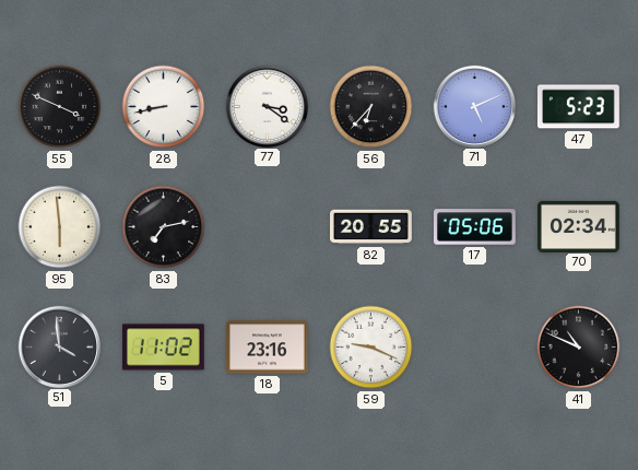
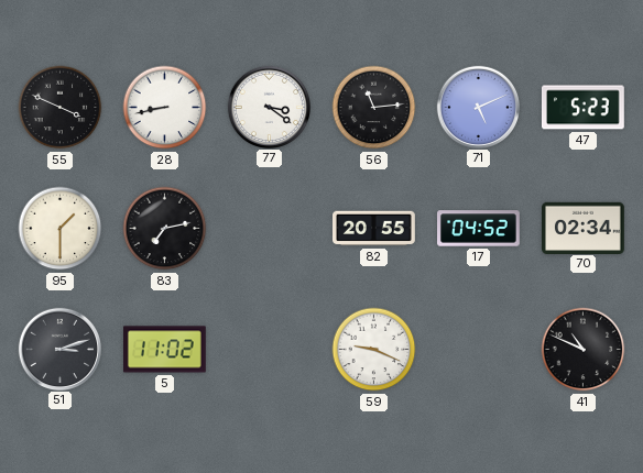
56: 6:37 -> 11:14
95: 5:59 -> 1:30
17: 05:06 -> 04:52
51: 3:59 -> 3:12
18: 23:16 -> none
